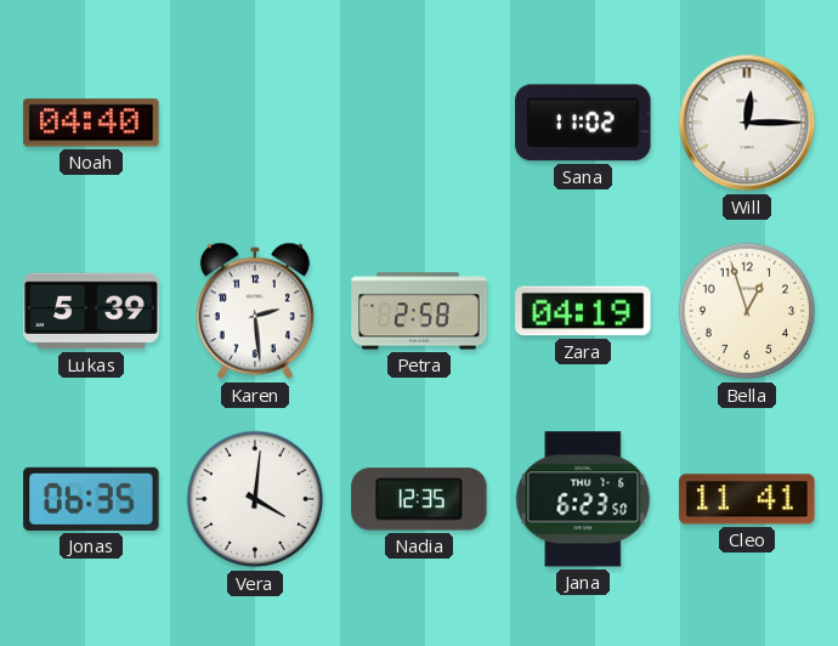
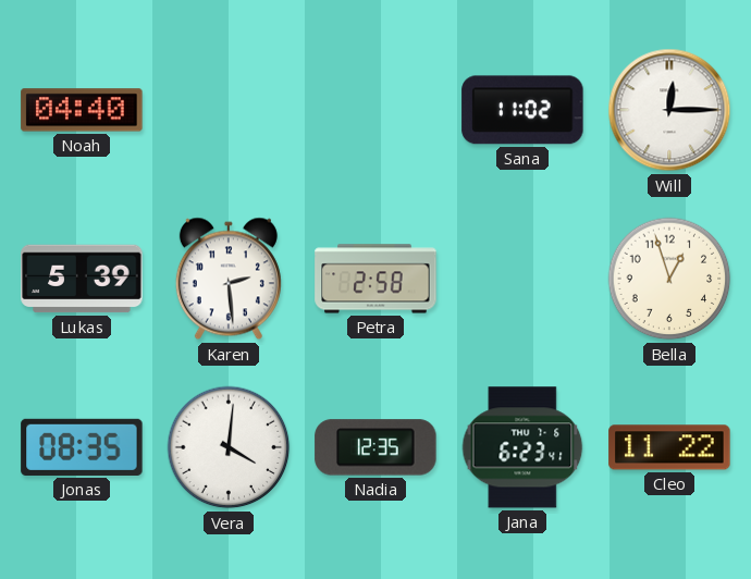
Zara: 04:19 -> none
Jonas: 06:35 -> 08:35
Jana: 6:23:50 -> 6:23:41
Cleo: 11:41 -> 11:22
